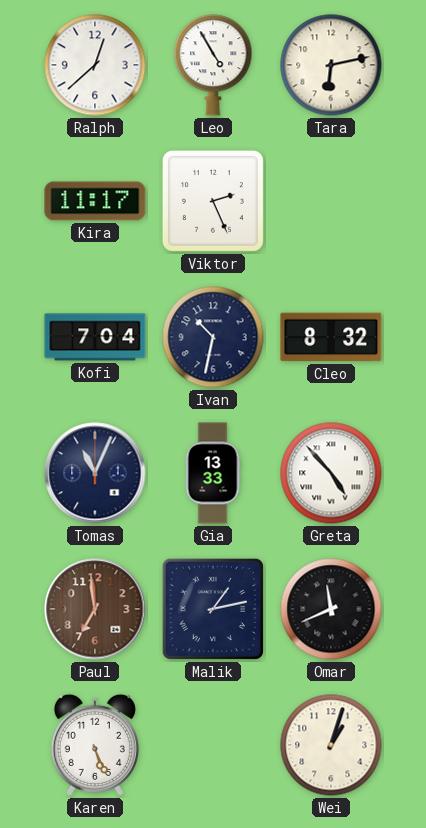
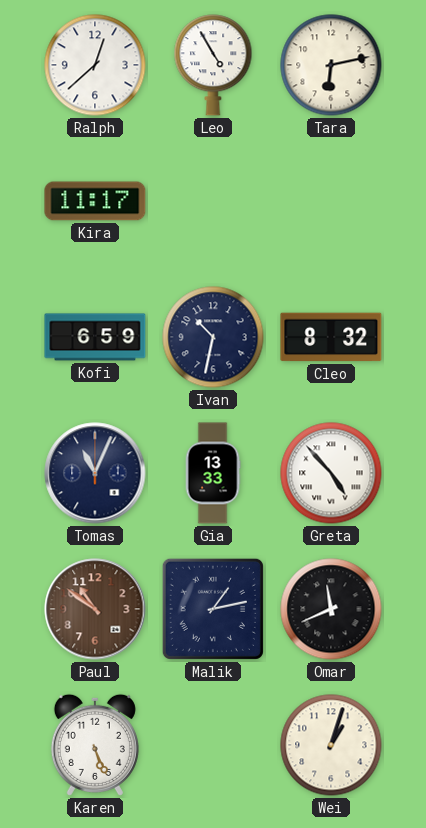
Viktor: 2:26 -> none
Kofi: 7:04 -> 6:59
Paul: 6:59 -> 10:51
